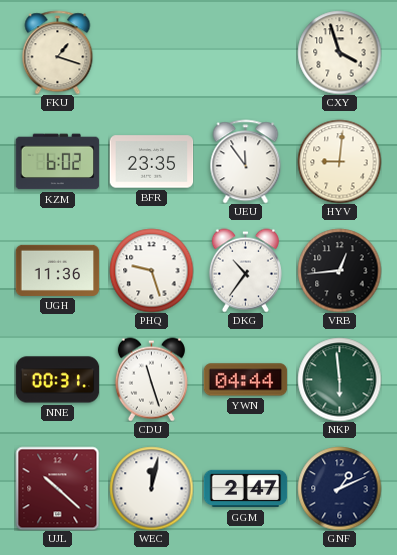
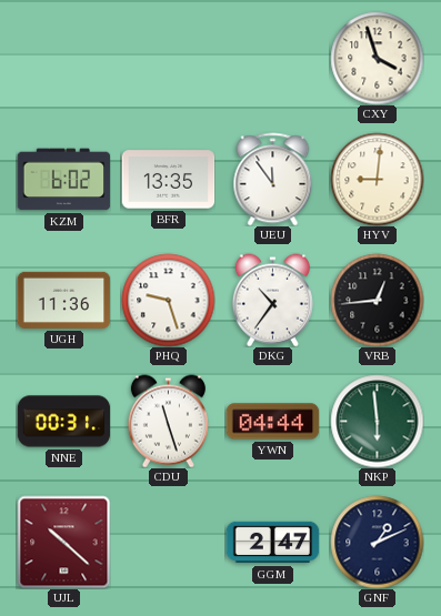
FKU: 1:18 -> none
BFR: 23:35 -> 13:35
WEC: 12:02 -> none
